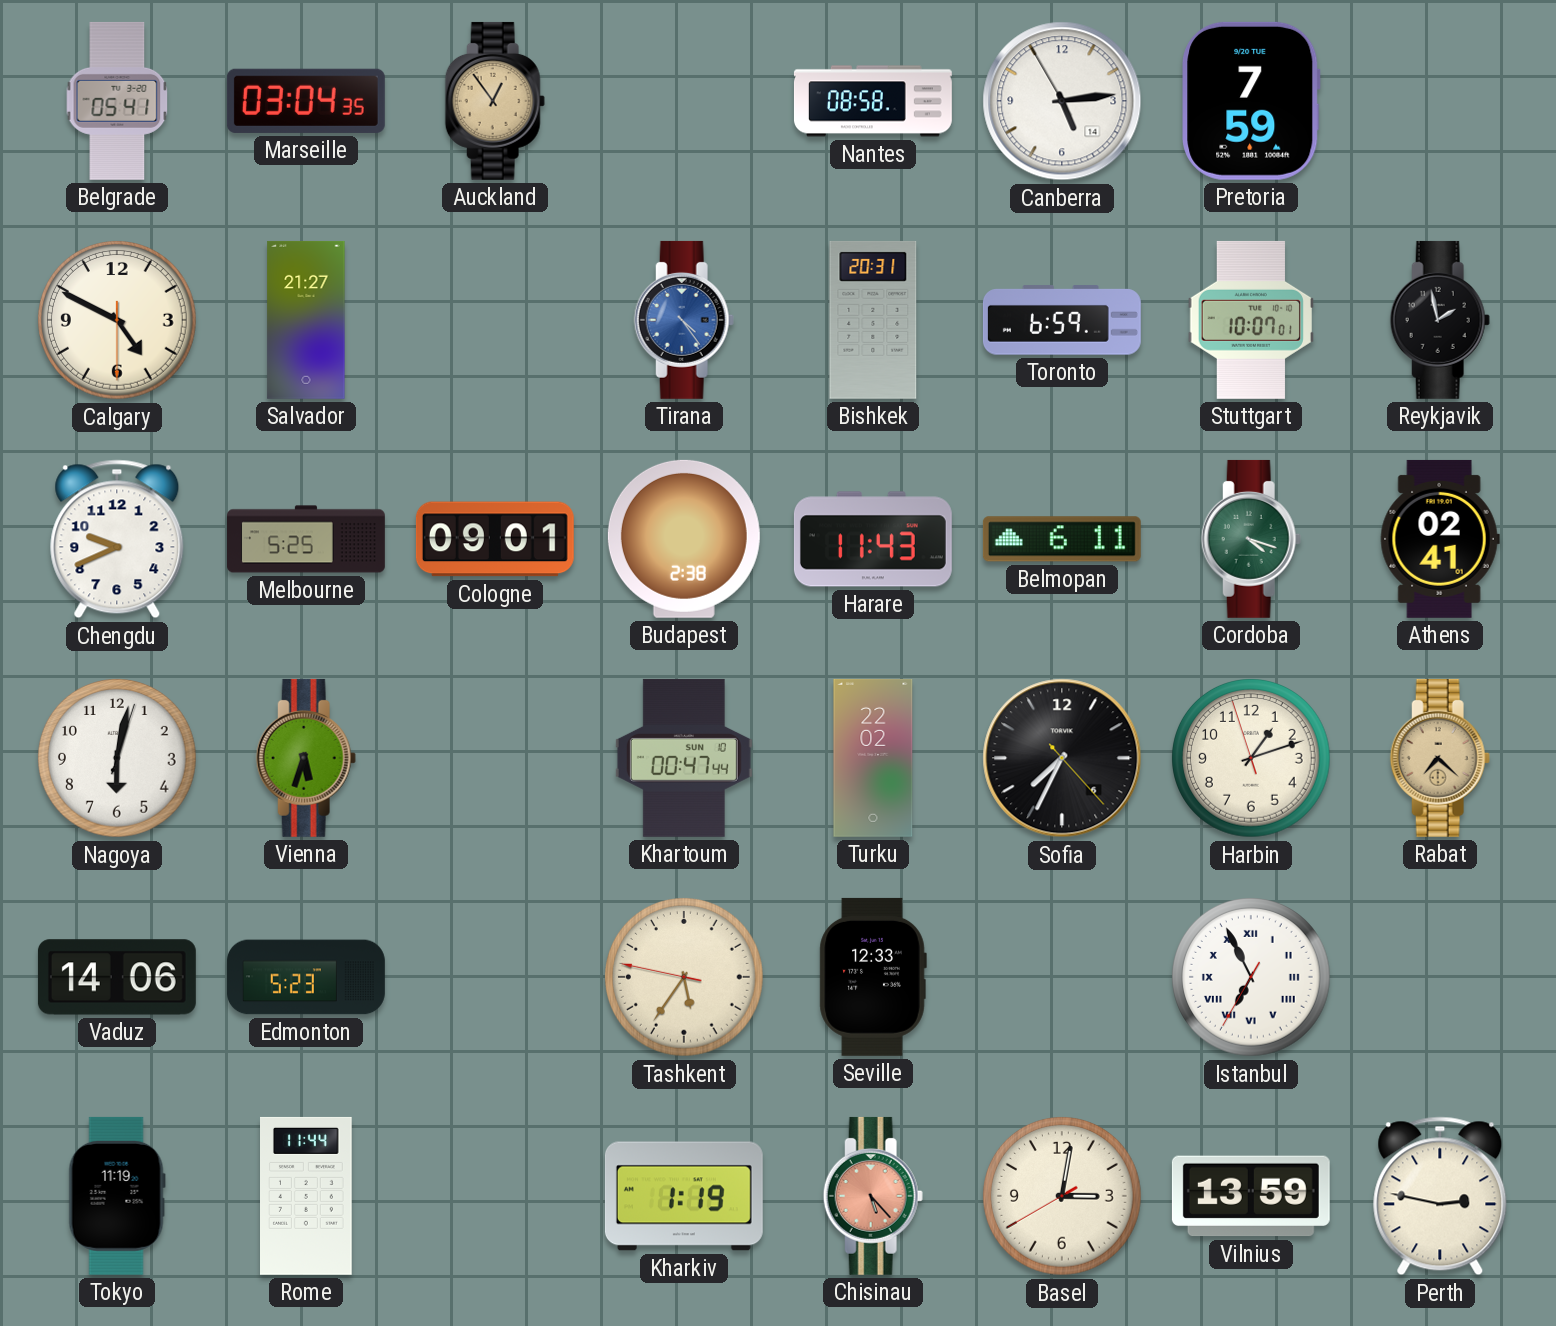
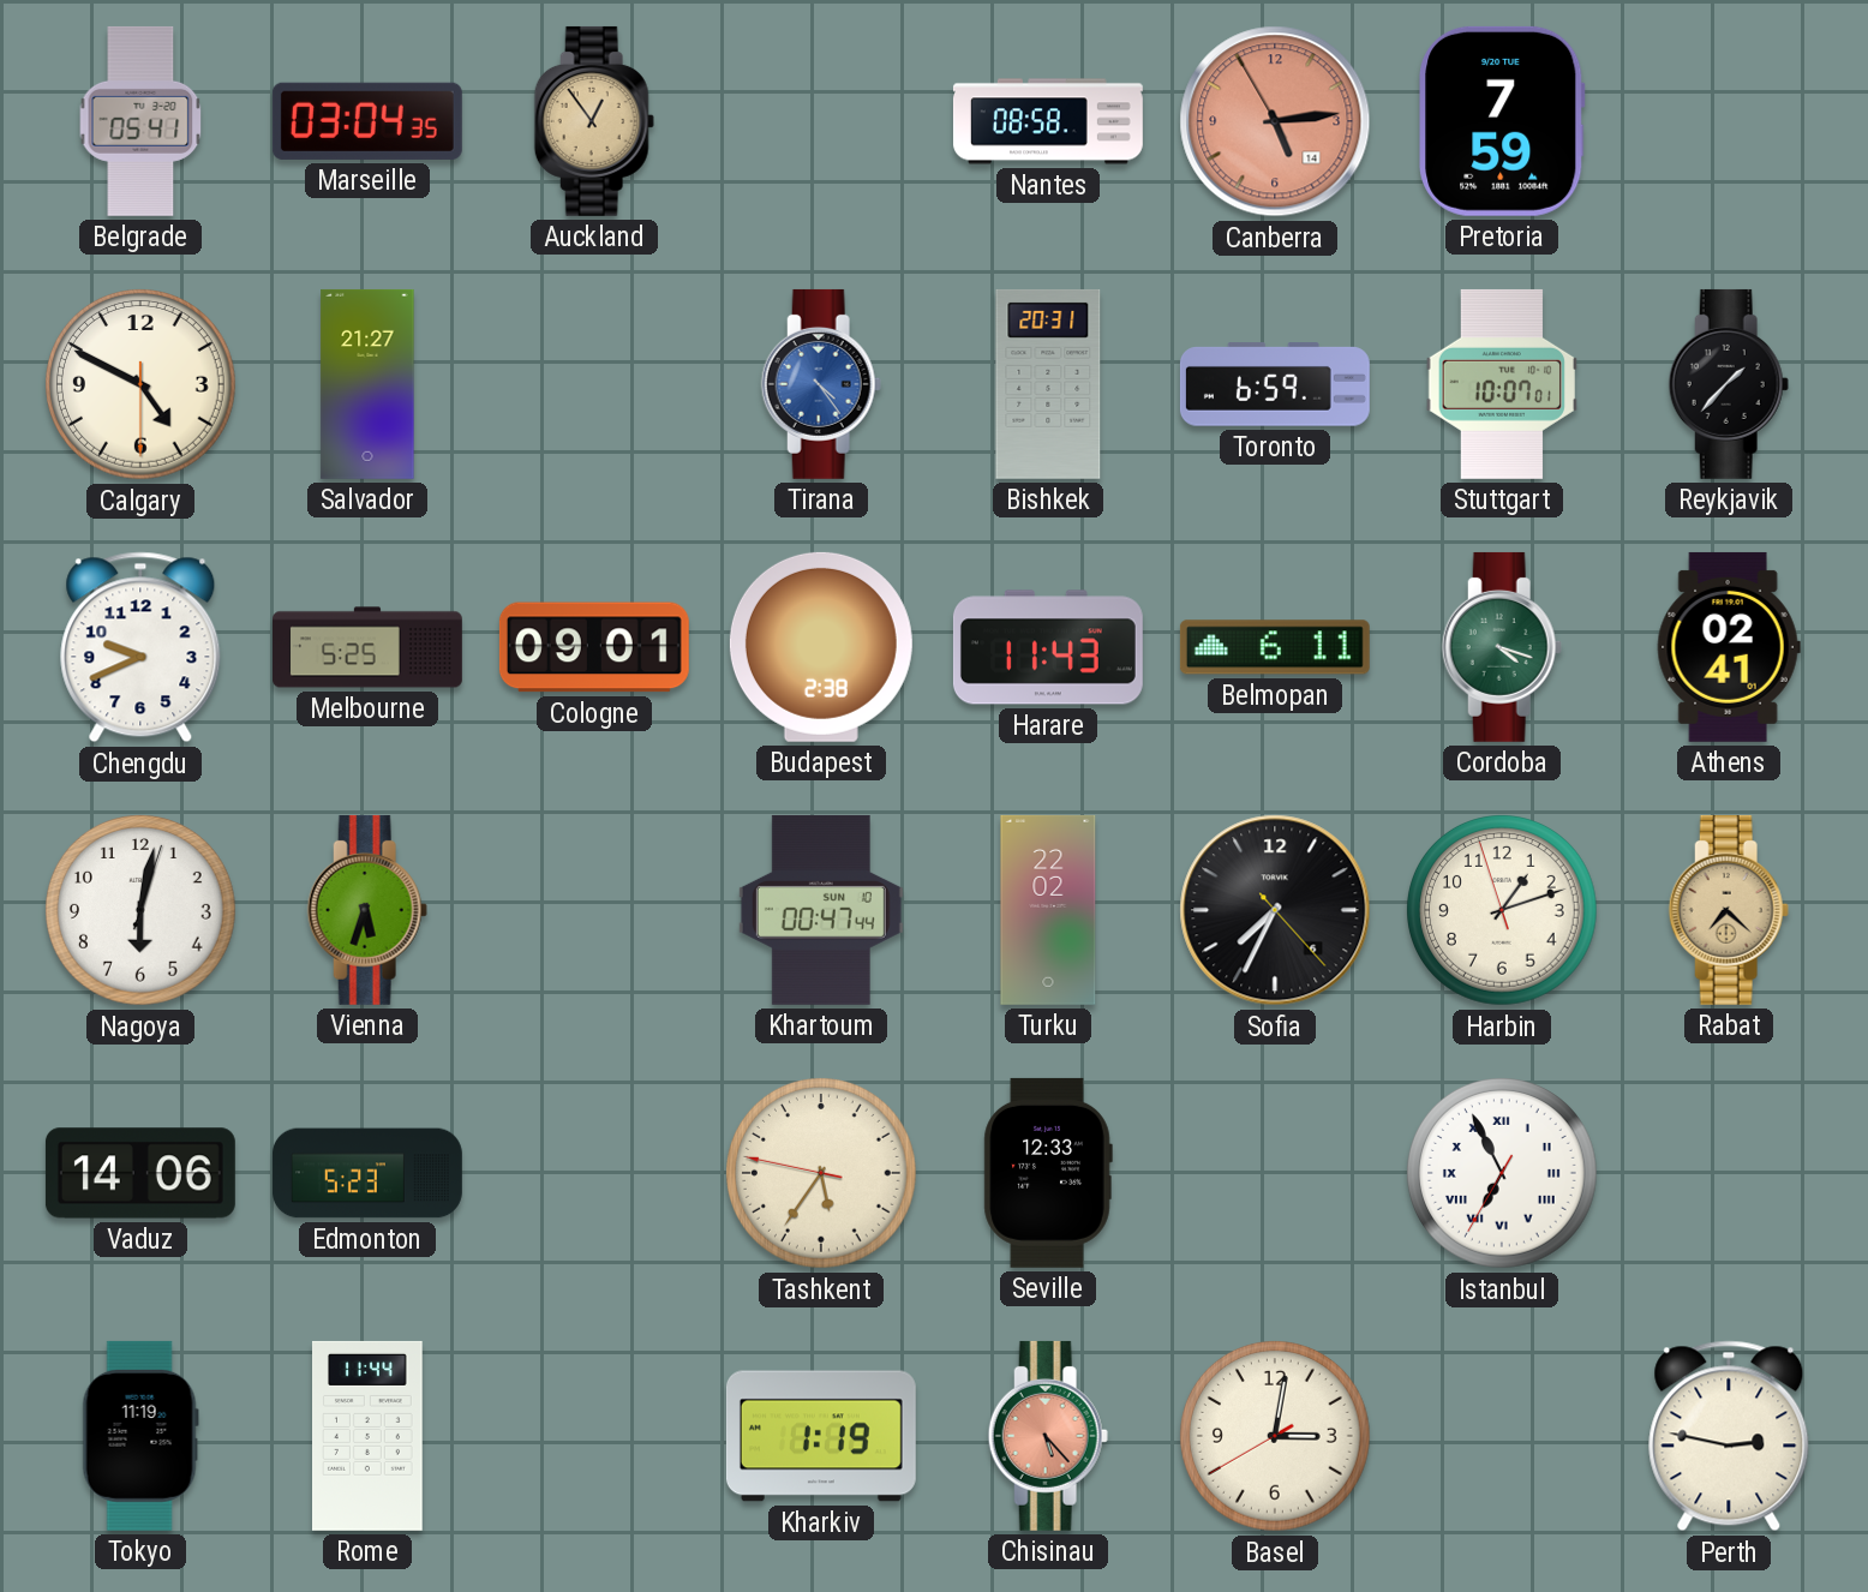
Canberra dial: white -> salmon
Reykjavik: 1:58 -> 1:37
Vilnius: 13:59 -> none
